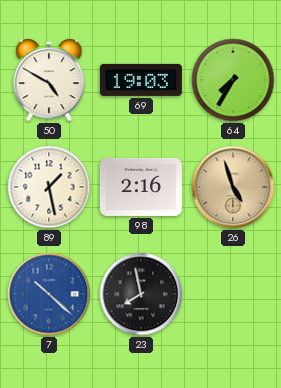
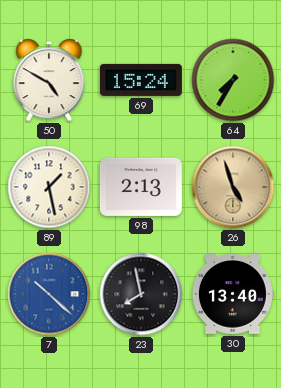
69: 19:03 -> 15:24
98: 2:16 -> 2:13
30: none -> 13:40
